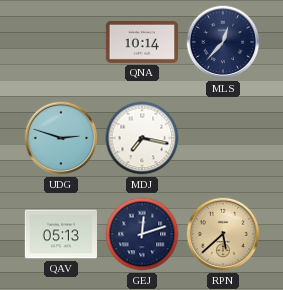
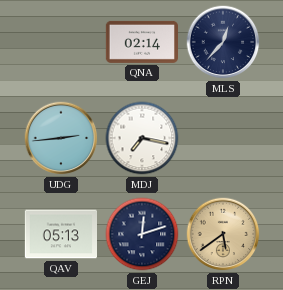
QNA: 10:14 -> 02:14
UDG: 2:48 -> 2:44
RPN: 5:38 -> 5:39
